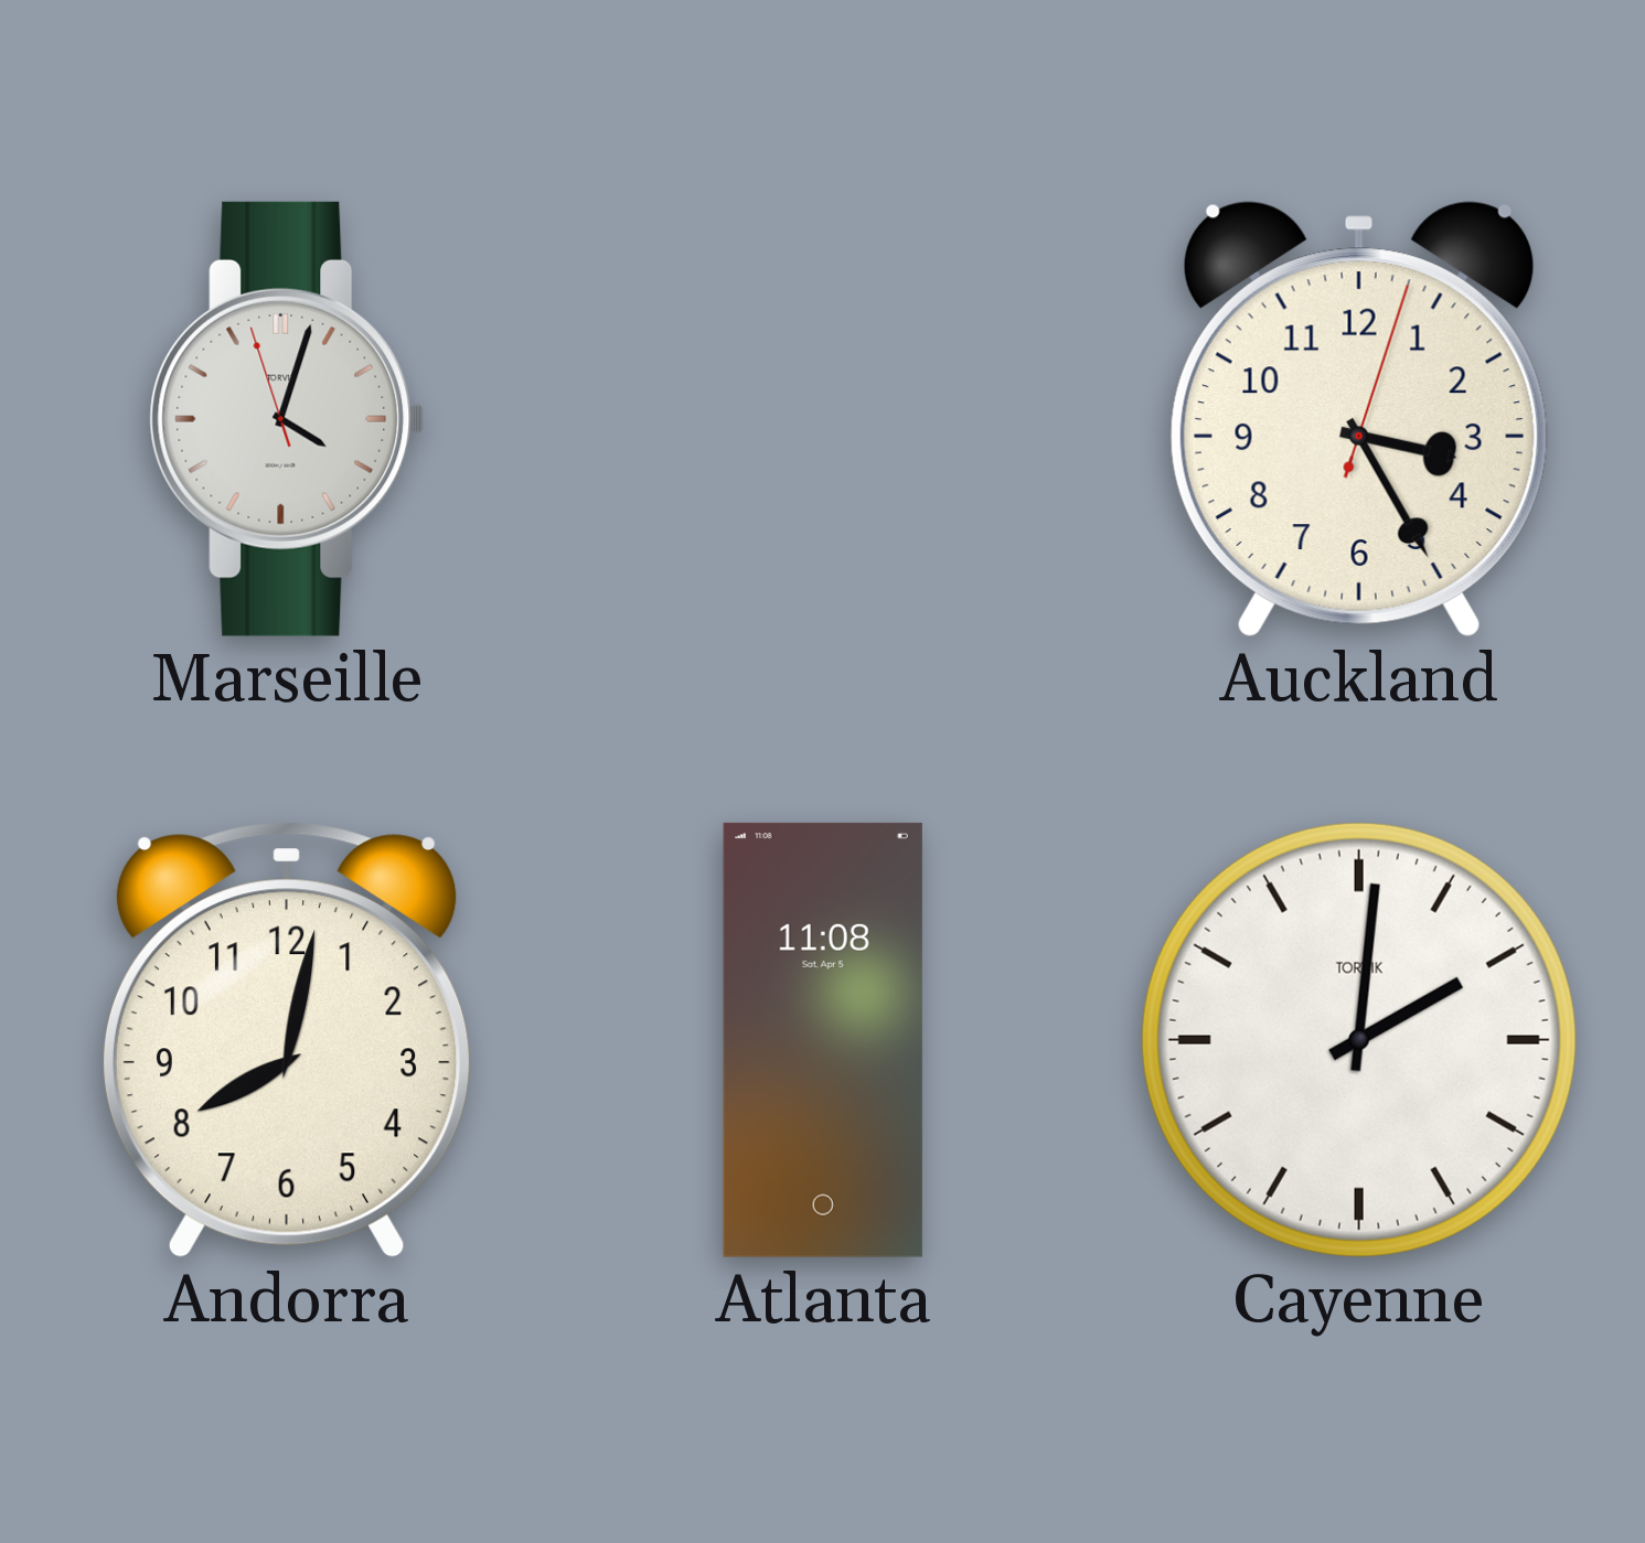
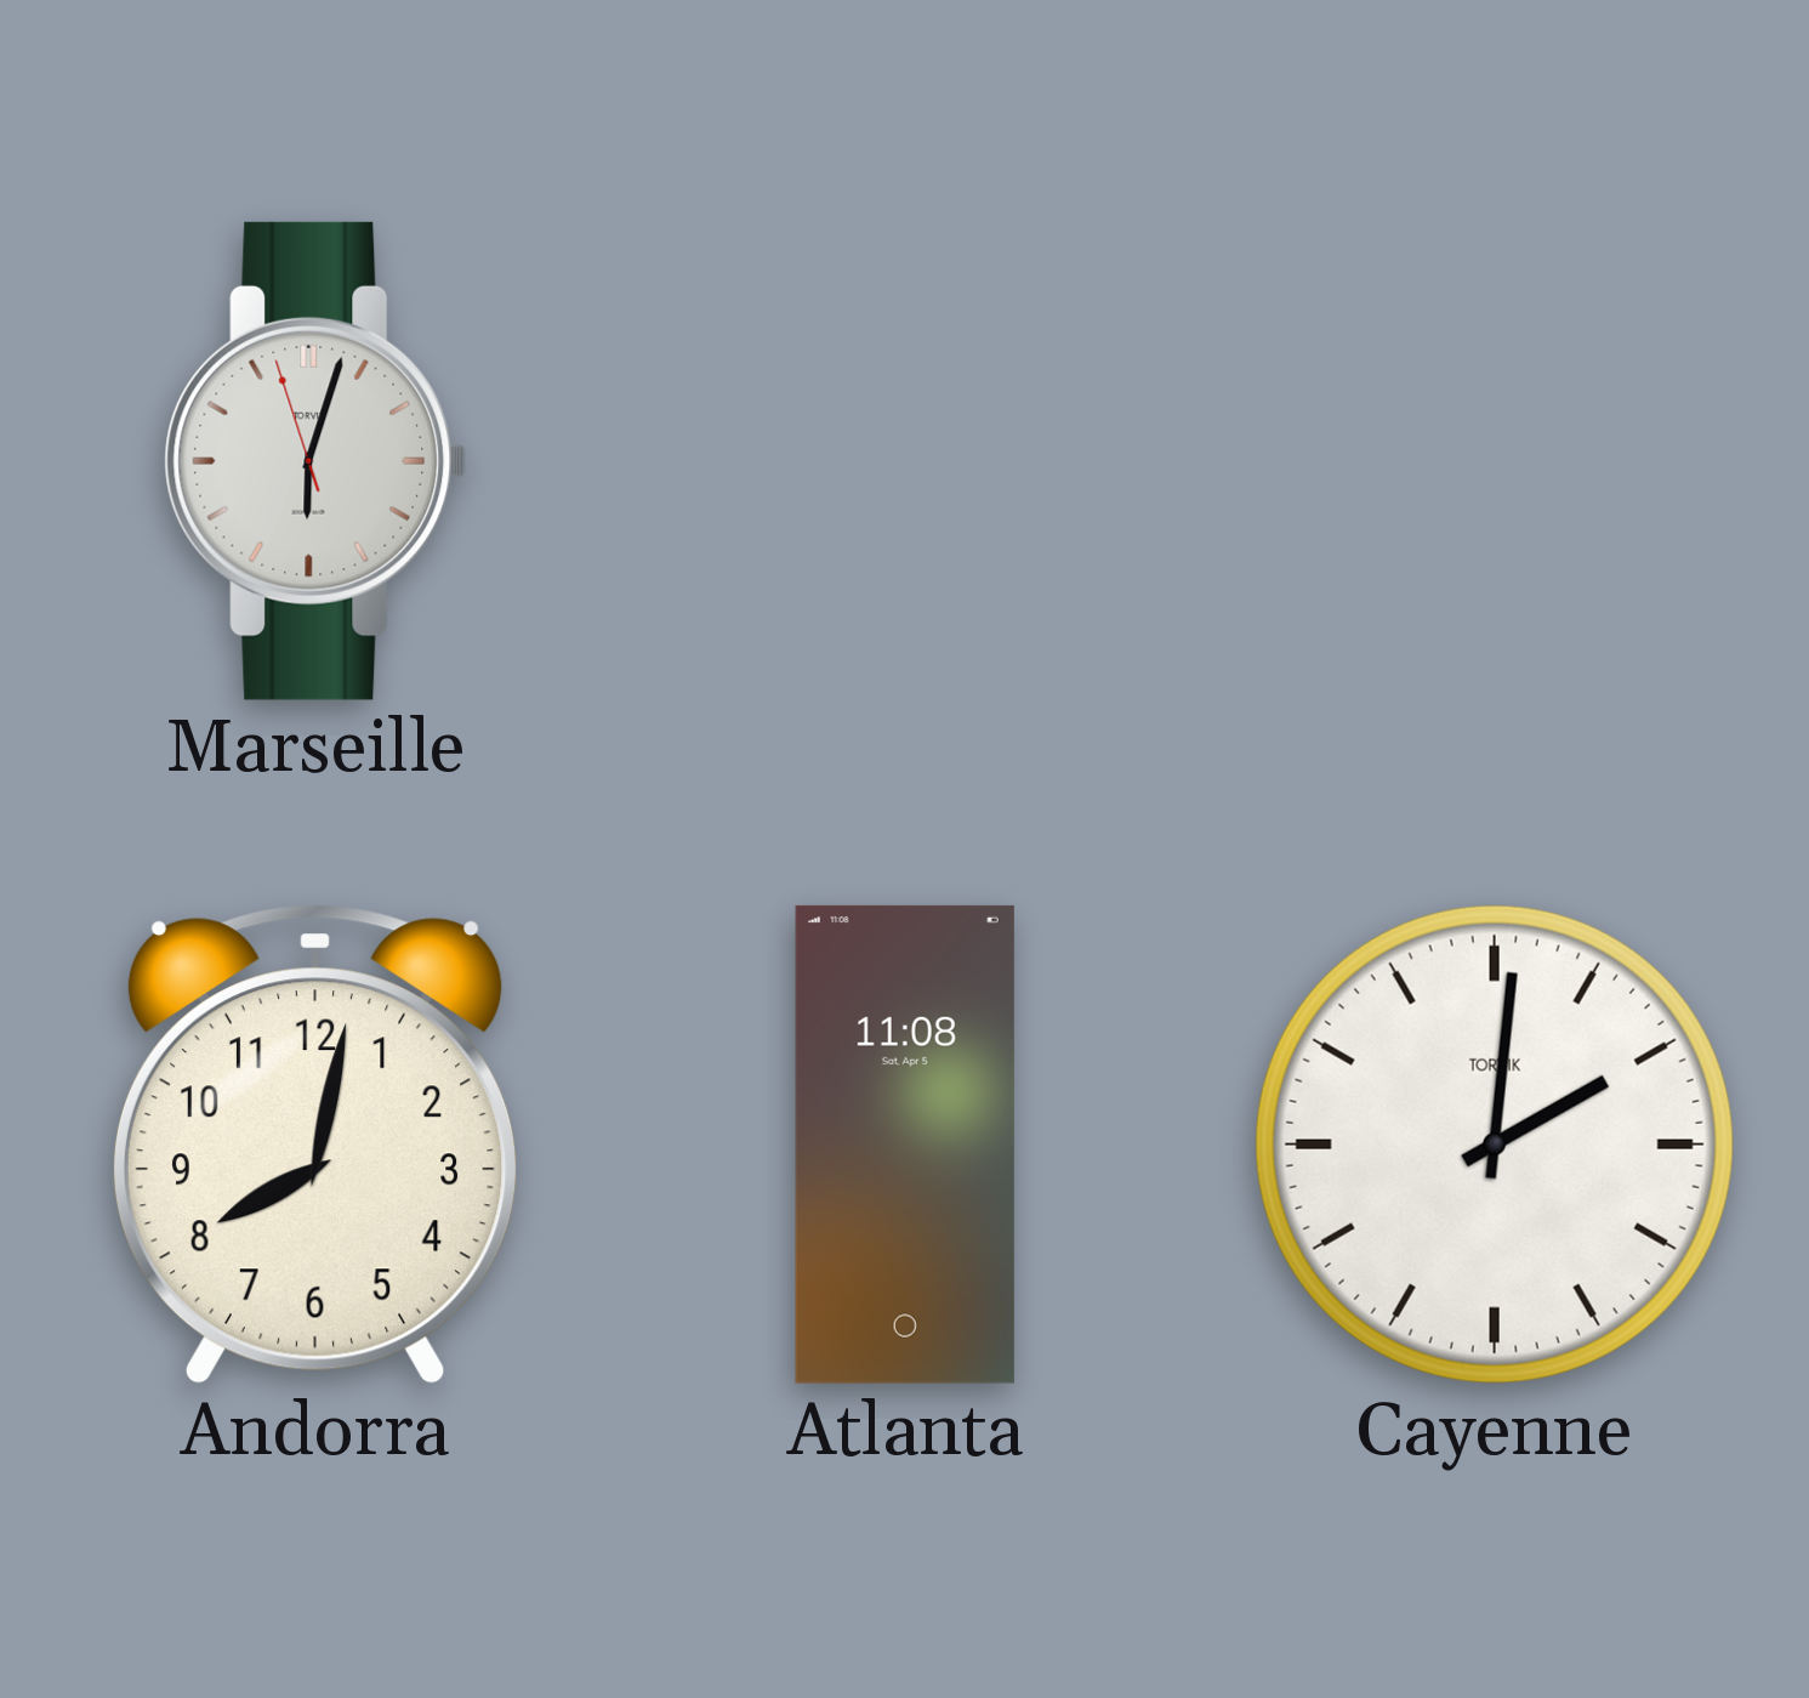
Marseille: 4:02 -> 6:02
Auckland: 3:25 -> none
